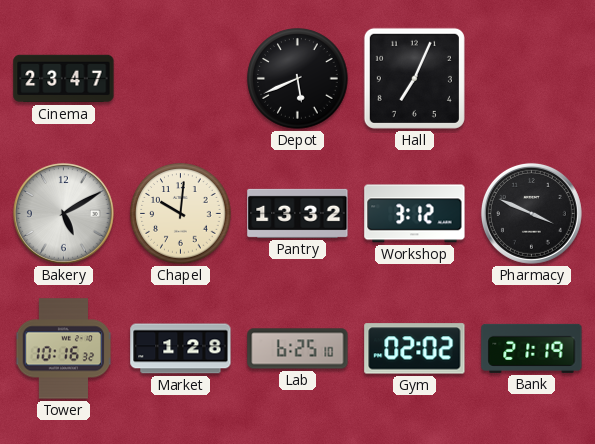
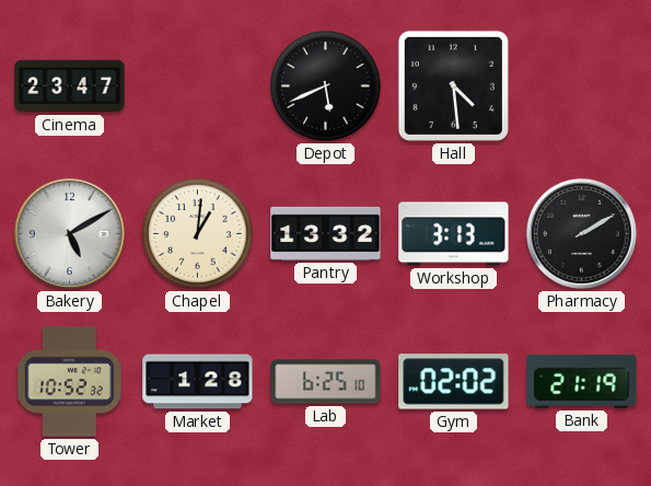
Hall: 7:04 -> 4:29
Chapel: 10:01 -> 1:01
Workshop: 3:12 -> 3:13
Pharmacy: 3:49 -> 2:10
Tower: 10:16 -> 10:52
